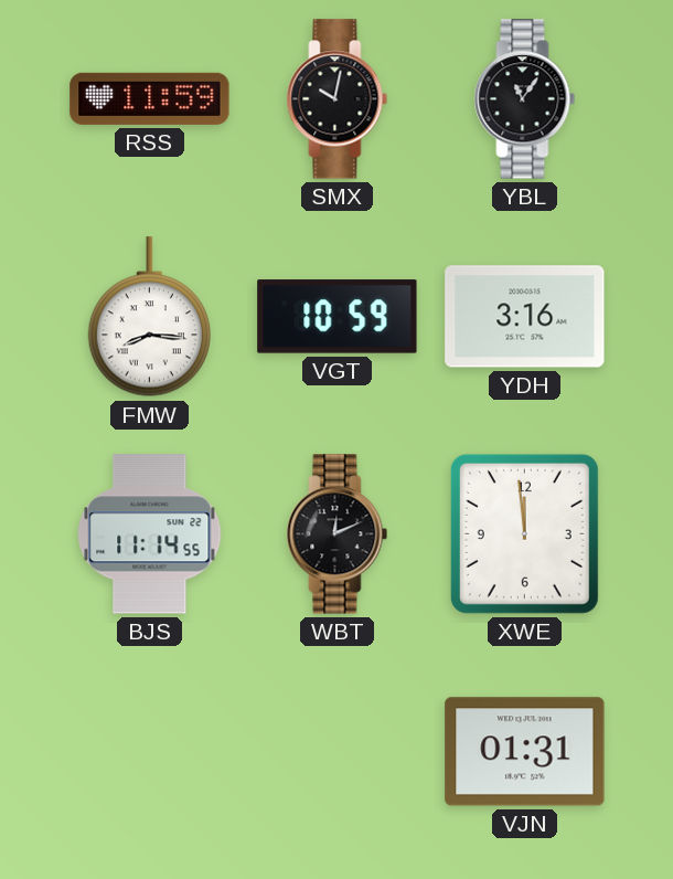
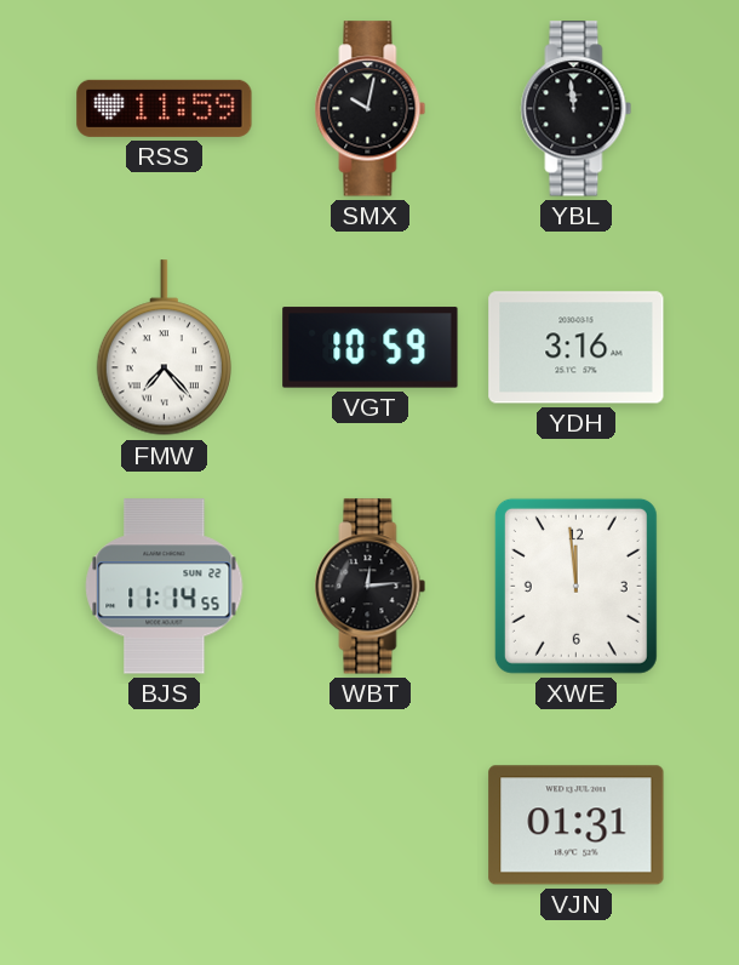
YBL: 11:06 -> 11:59
FMW: 8:16 -> 7:23
WBT: 12:11 -> 12:14
